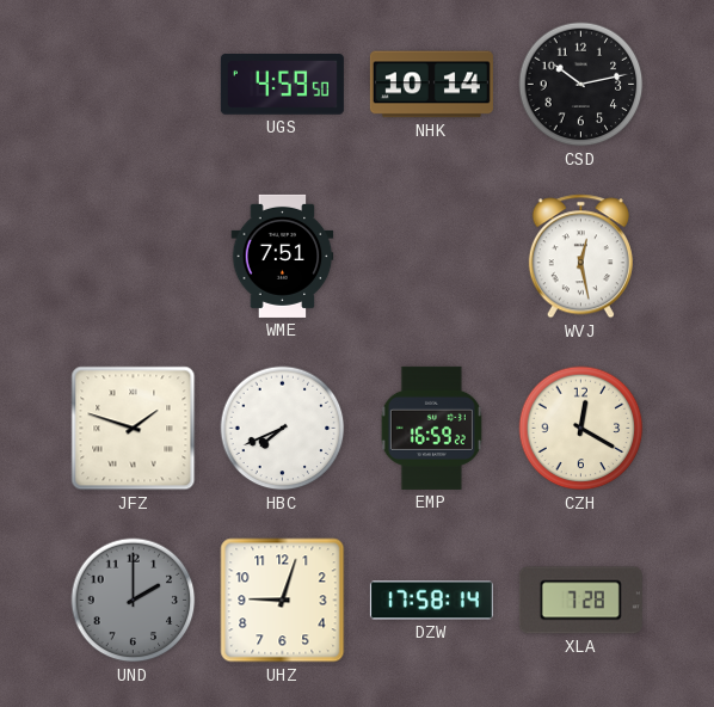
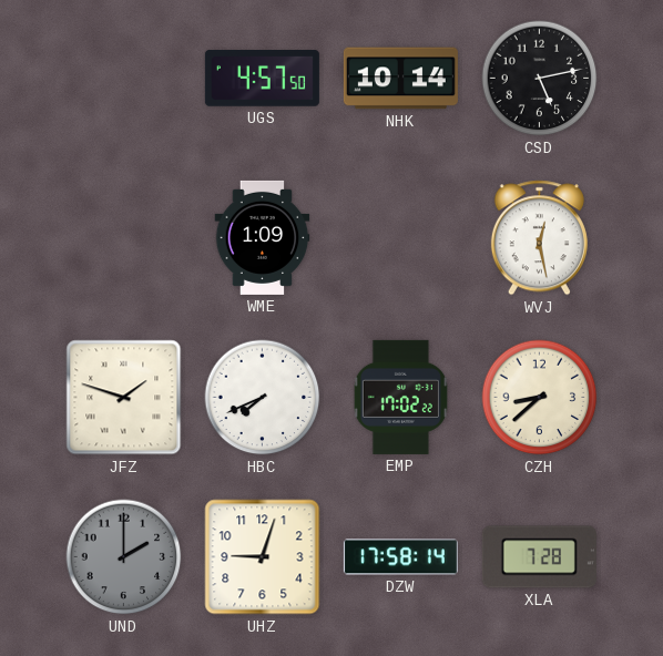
UGS: 4:59 -> 4:57
CSD: 10:13 -> 5:13
WME: 7:51 -> 1:09
EMP: 16:59 -> 17:02
CZH: 12:20 -> 8:38
